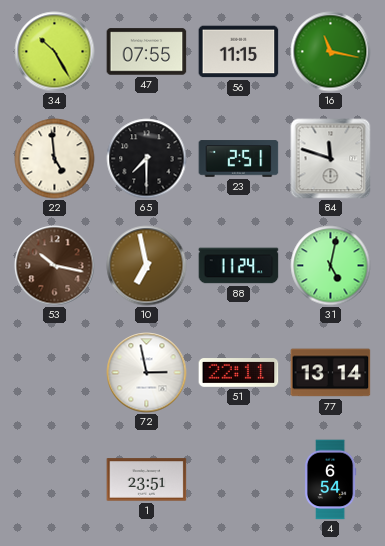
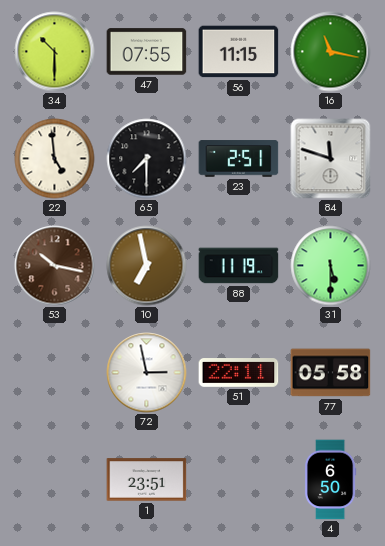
34: 10:25 -> 10:30
88: 11:24 -> 11:19
31: 5:02 -> 5:30
77: 13:14 -> 05:58
4: 6:54 -> 6:50
